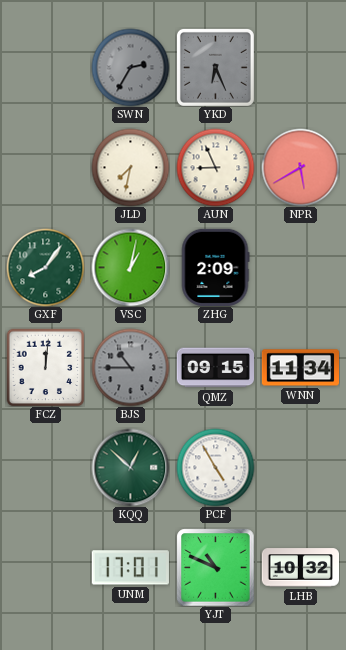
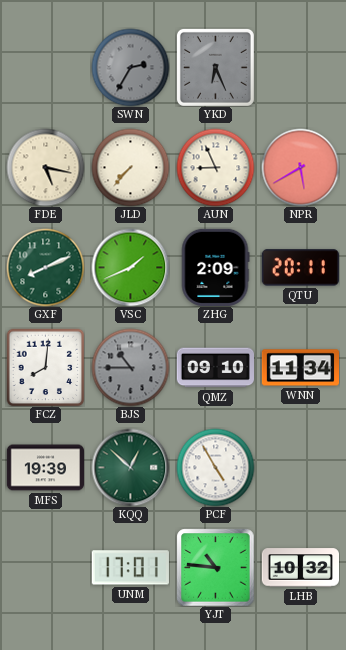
FDE: none -> 5:17
JLD: 7:32 -> 7:37
GXF: 8:06 -> 8:11
VSC: 1:02 -> 1:41
QTU: none -> 20:11
FCZ: 12:01 -> 8:01
QMZ: 09:15 -> 09:10
MFS: none -> 19:39
YJT: 10:49 -> 10:46
